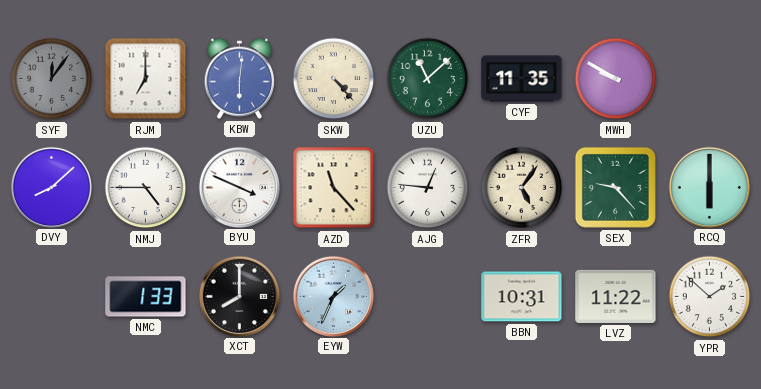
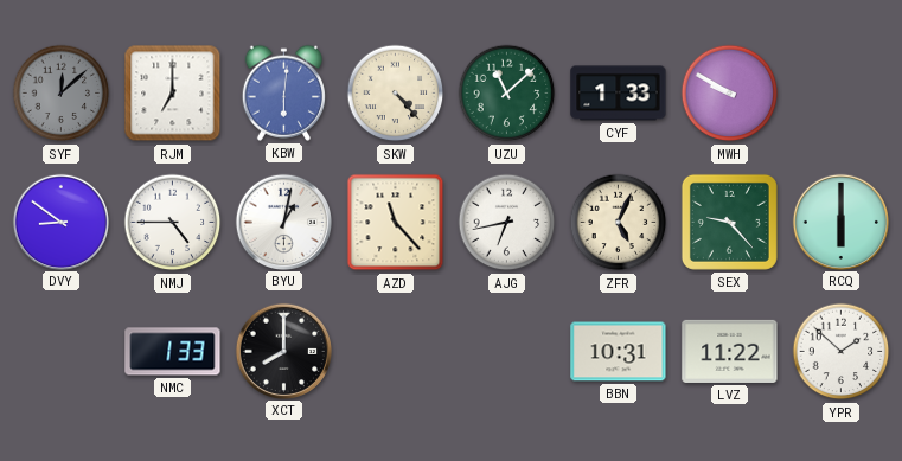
SYF: 12:06 -> 12:08
CYF: 11:35 -> 1:33
DVY: 8:08 -> 8:51
BYU: 3:49 -> 1:02
AJG: 12:46 -> 6:43
ZFR: 5:06 -> 5:04
EYW: 1:34 -> none
